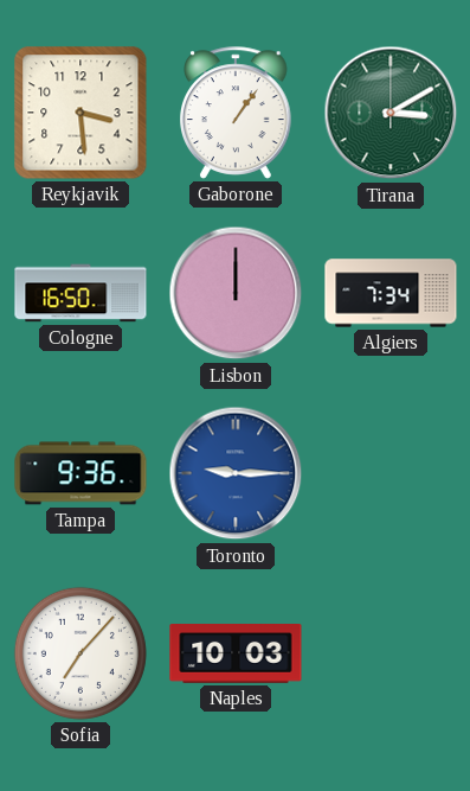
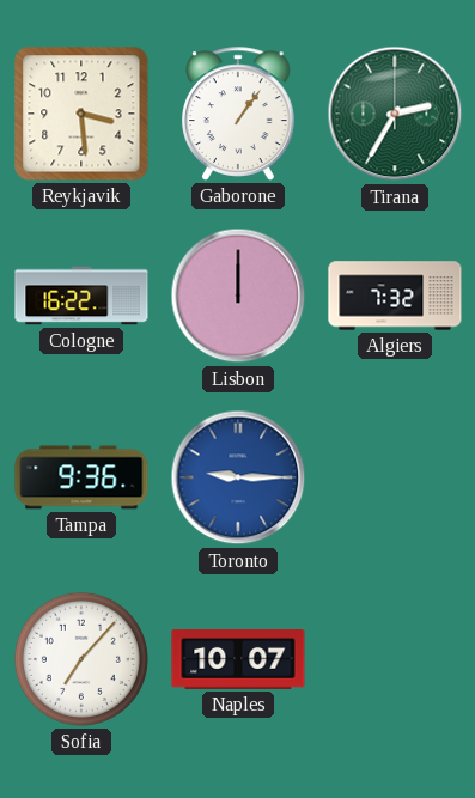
Tirana: 3:10 -> 2:35
Cologne: 16:50 -> 16:22
Algiers: 7:34 -> 7:32
Naples: 10:03 -> 10:07
